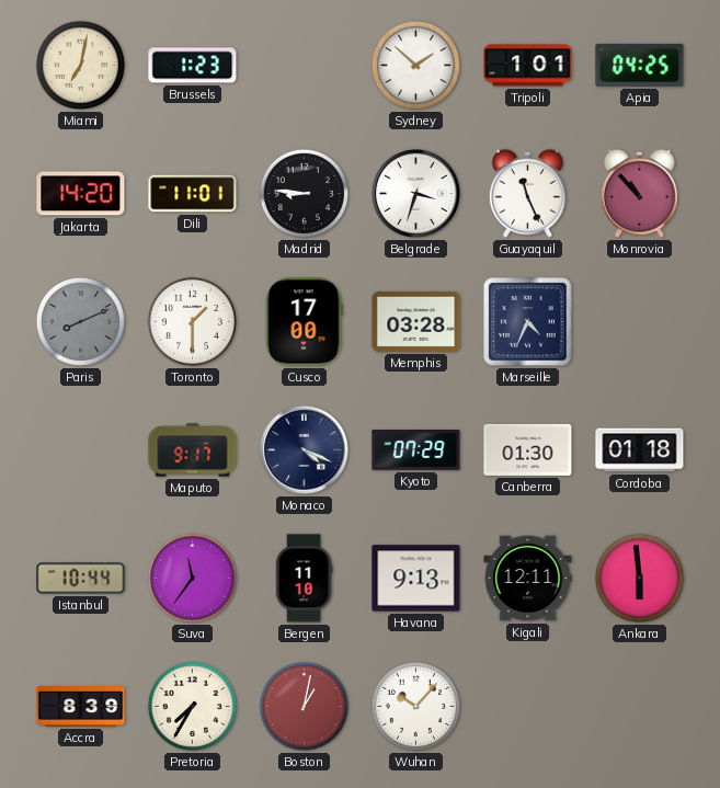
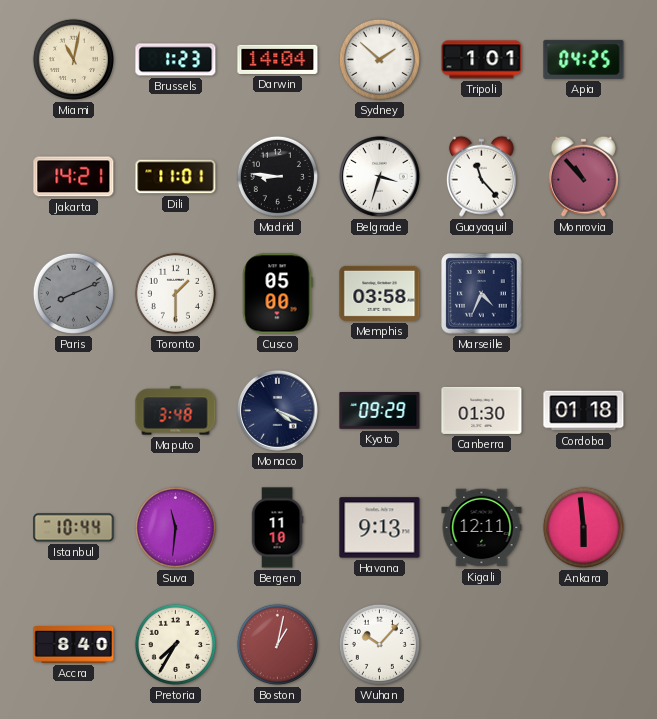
Miami: 7:02 -> 11:02
Darwin: none -> 14:04
Jakarta: 14:20 -> 14:21
Guayaquil: 11:26 -> 11:23
Cusco: 17:00 -> 05:00
Memphis: 03:28 -> 03:58
Maputo: 9:17 -> 3:48
Kyoto: 07:29 -> 09:29
Suva: 11:36 -> 11:31
Accra: 8:39 -> 8:40
